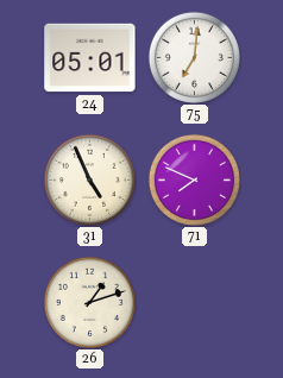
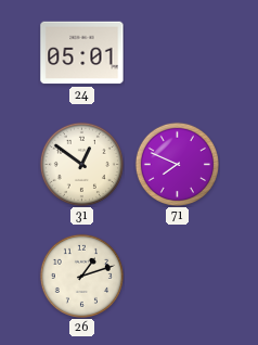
75: 7:01 -> none
31: 4:56 -> 12:51
